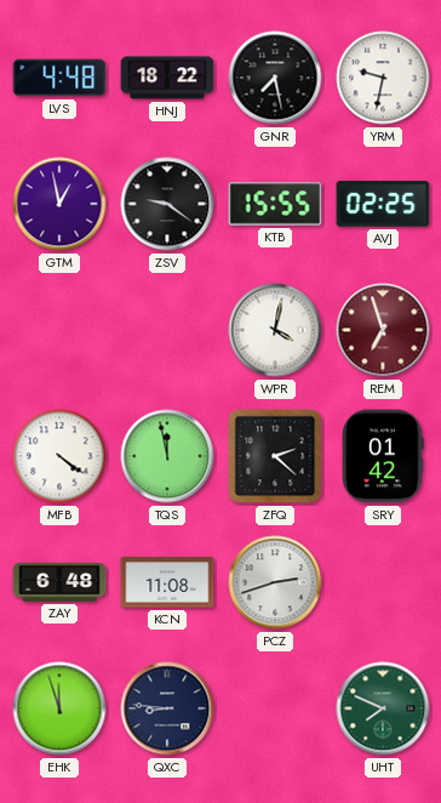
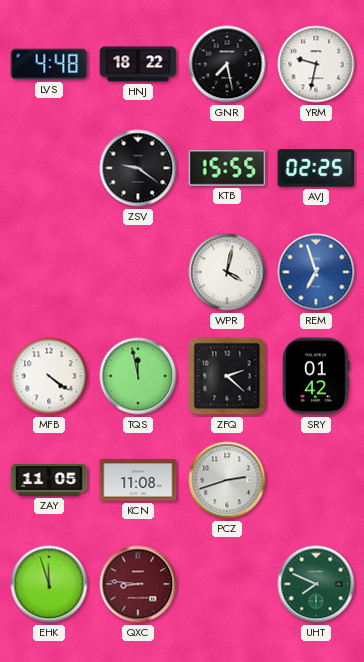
GTM: 12:58 -> none
REM dial: burgundy -> blue
ZAY: 6:48 -> 11:05
QXC dial: navy -> burgundy
